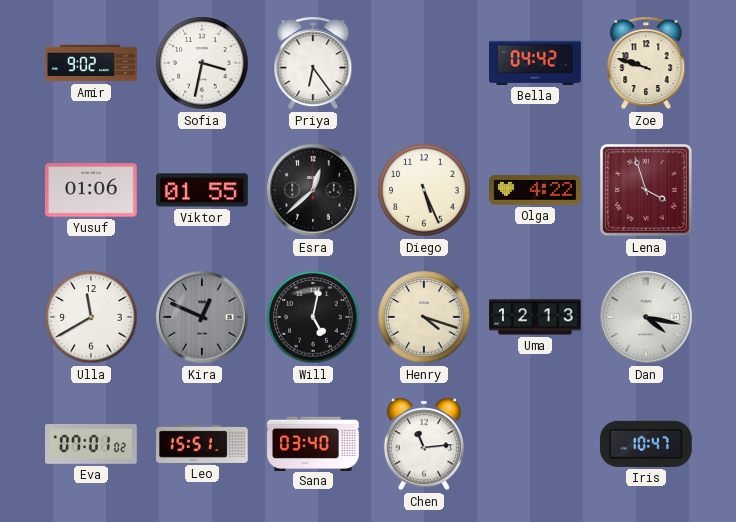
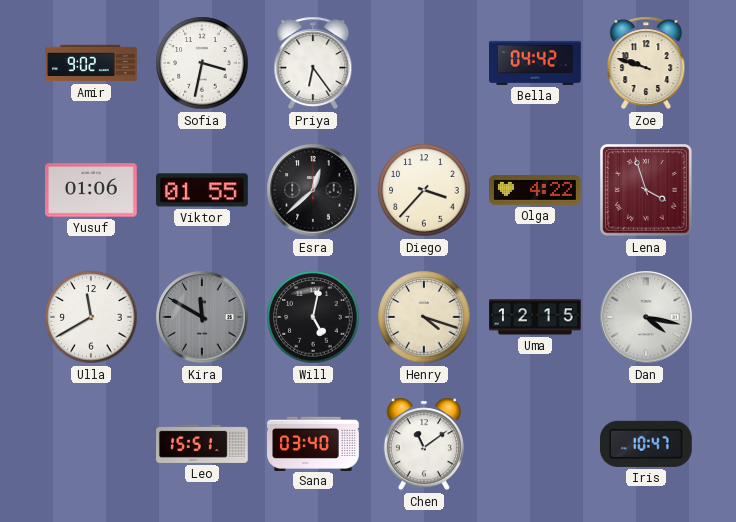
Diego: 5:26 -> 3:37
Kira: 12:49 -> 11:50
Uma: 12:13 -> 12:15
Eva: 07:01 -> none
Chen: 11:14 -> 11:09
